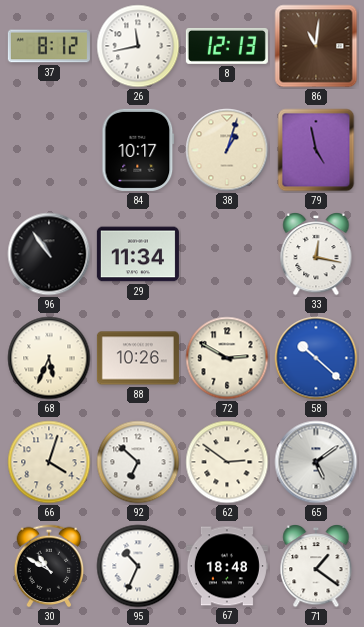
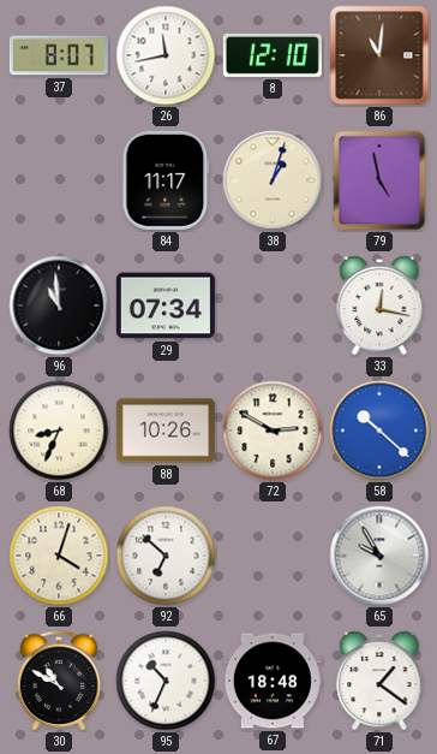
37: 8:12 -> 8:07
8: 12:13 -> 12:10
84: 10:17 -> 11:17
96: 10:54 -> 10:59
29: 11:34 -> 07:34
68: 5:34 -> 8:34
62: 2:51 -> none
65: 5:09 -> 9:55
